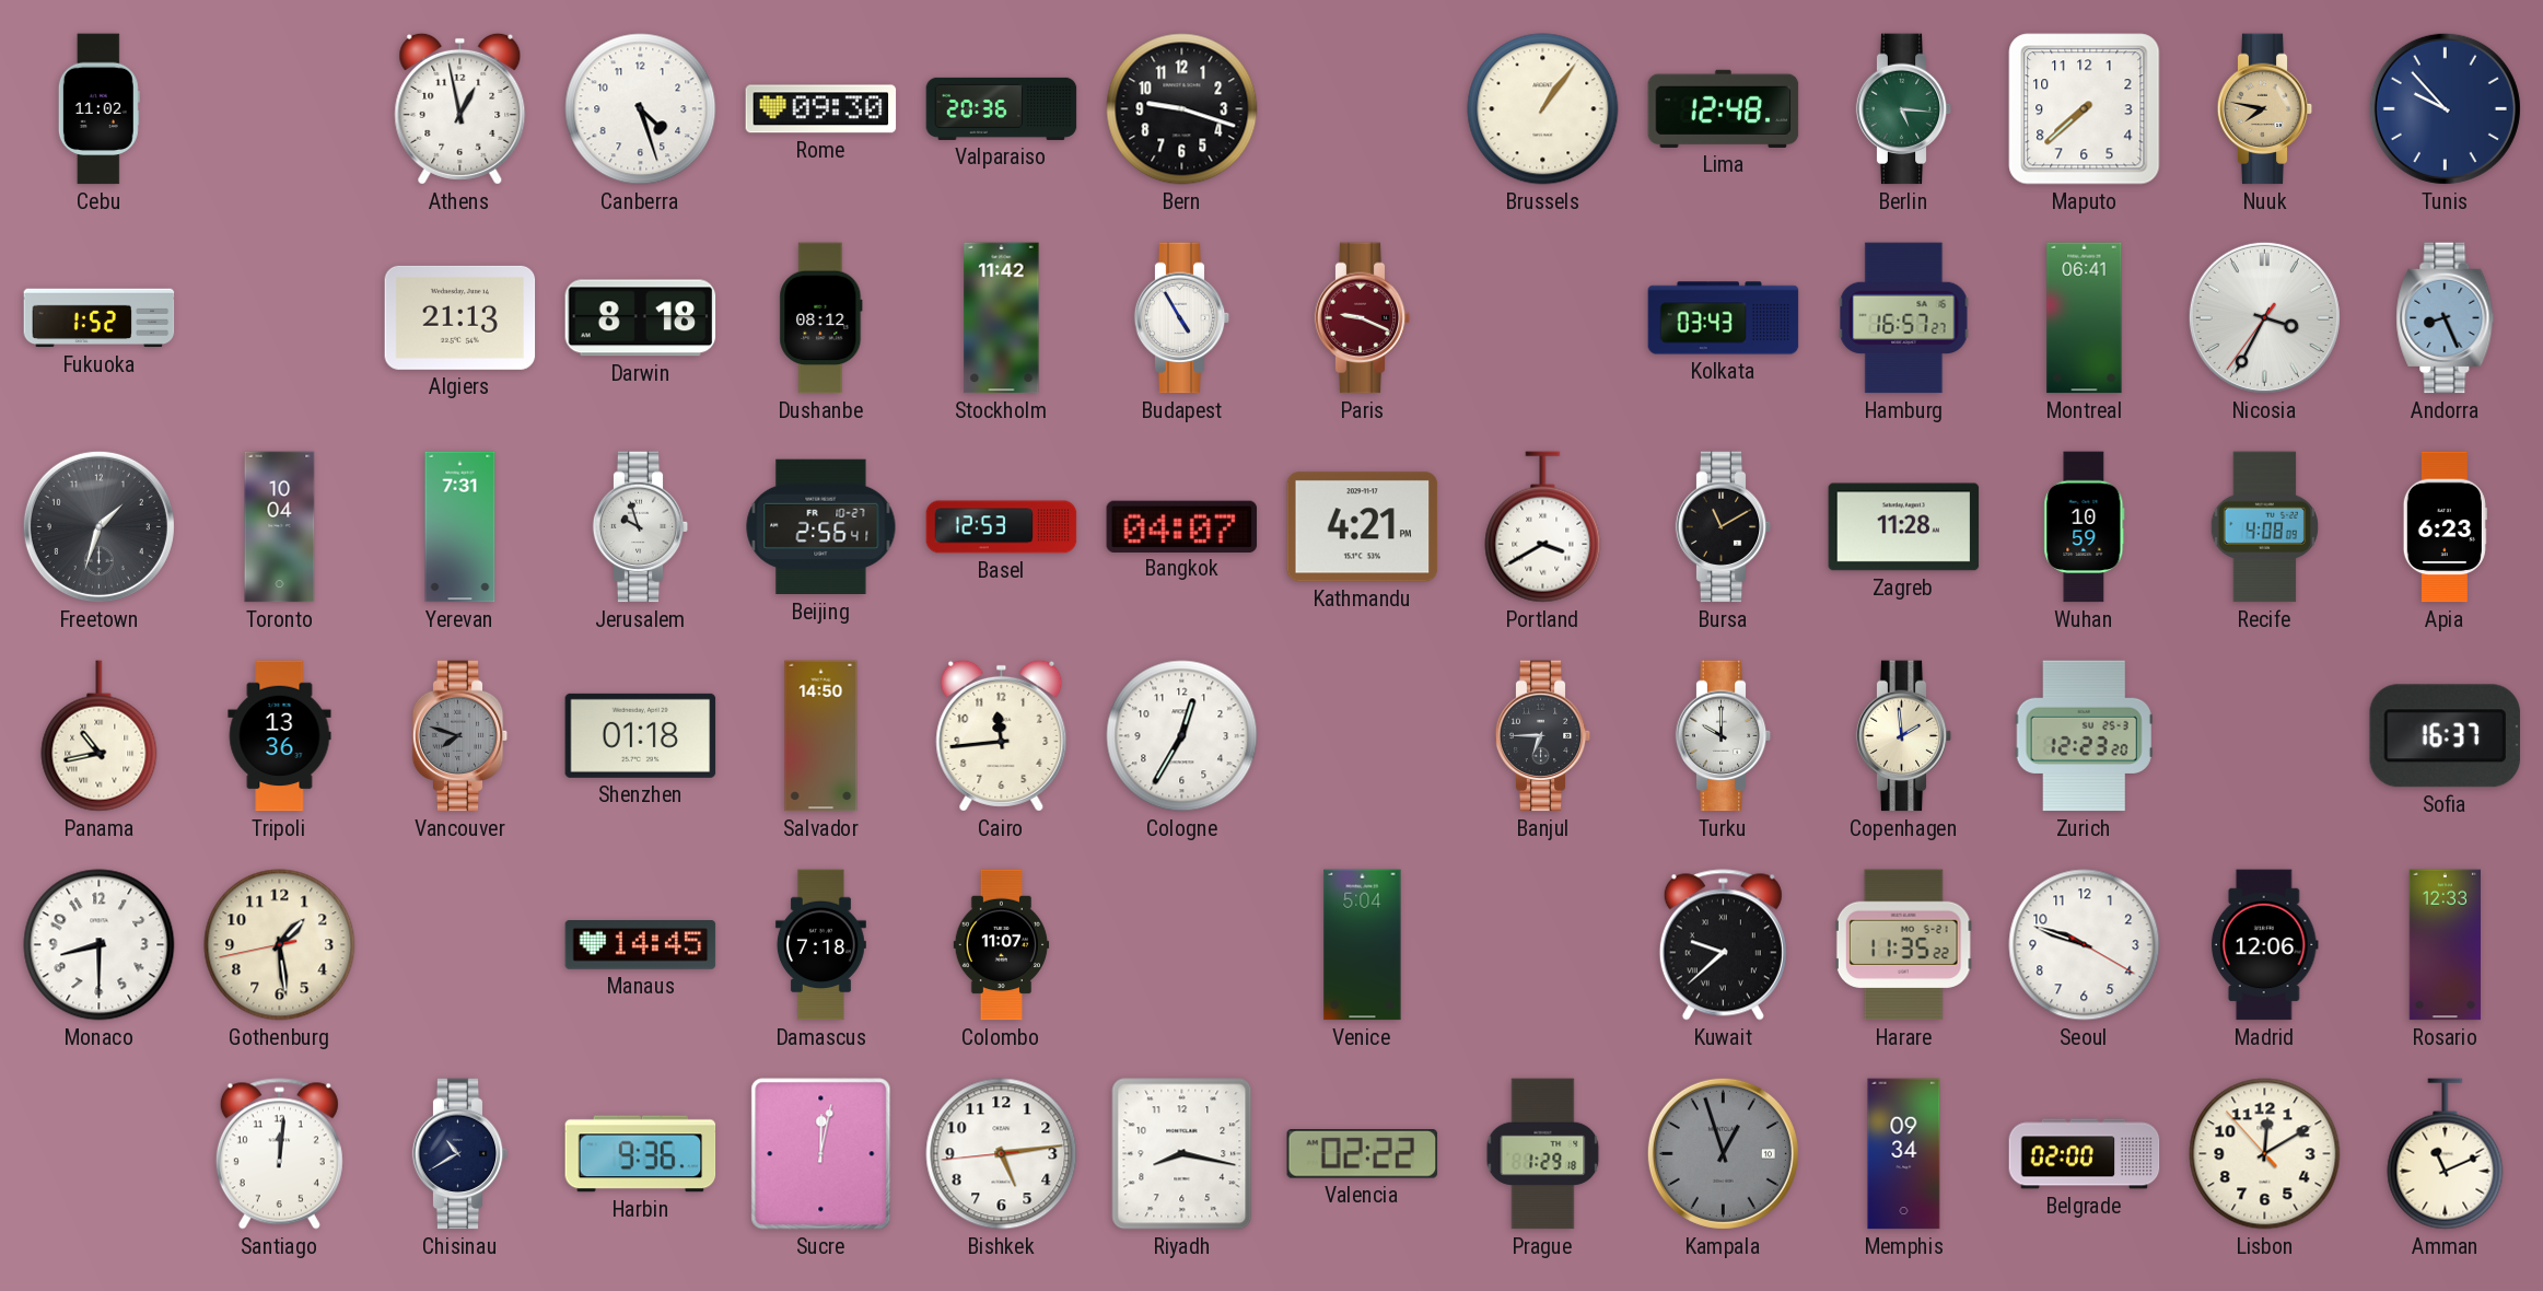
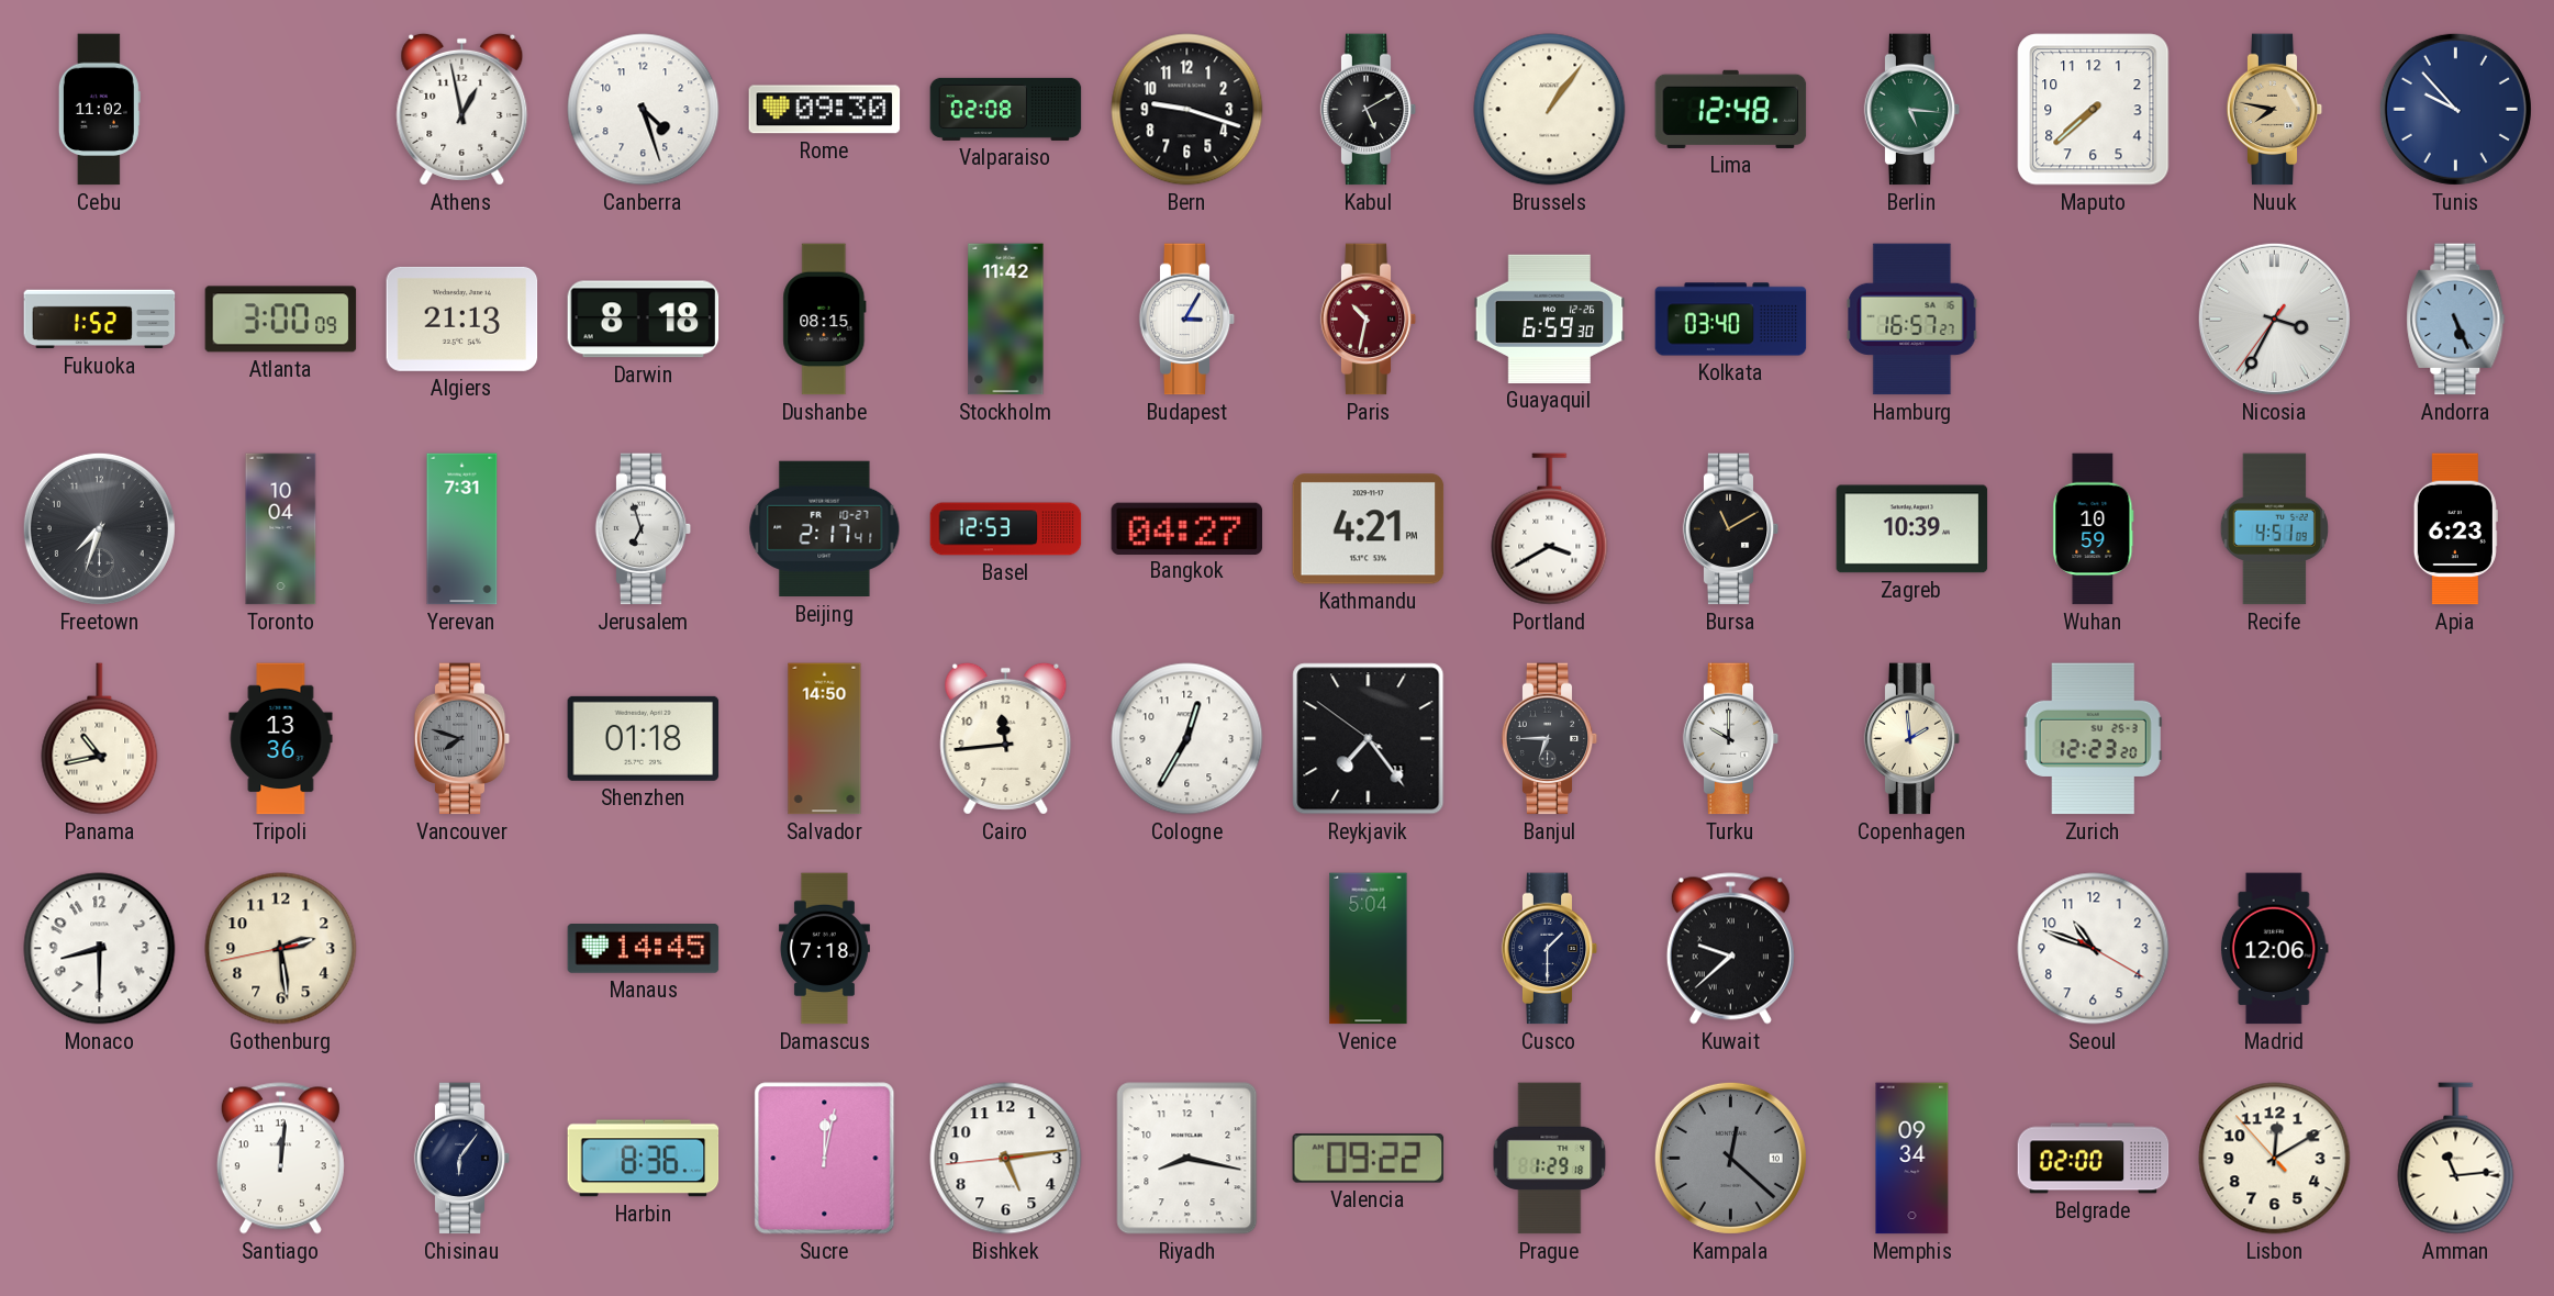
Valparaiso: 20:36 -> 02:08
Kabul: none -> 5:10
Atlanta: none -> 3:00
Dushanbe: 08:12 -> 08:15
Budapest: 4:55 -> 3:05
Paris: 9:19 -> 10:32
Guayaquil: none -> 6:59
Kolkata: 03:43 -> 03:40
Montreal: 06:41 -> none
Andorra: 8:26 -> 5:26
Freetown: 1:33 -> 7:33
Jerusalem: 9:57 -> 6:57
Beijing: 2:56 -> 2:17
Bangkok: 04:07 -> 04:27
Zagreb: 11:28 -> 10:39
Recife: 4:08 -> 4:51
Reykjavik: none -> 7:23
Sofia: 16:37 -> none
Gothenburg: 1:28 -> 2:28
Colombo: 11:07 -> none
Cusco: none -> 1:30
Harare: 11:35 -> none
Seoul: 9:48 -> 10:48
Rosario: 12:33 -> none
Chisinau: 10:40 -> 6:06
Harbin: 9:36 -> 8:36
Valencia: 02:22 -> 09:22
Kampala: 12:57 -> 12:22
Amman: 11:11 -> 11:14
